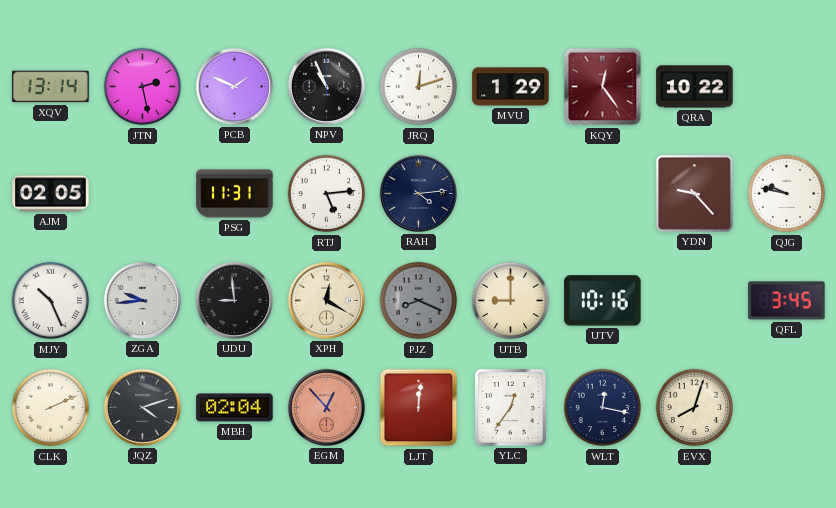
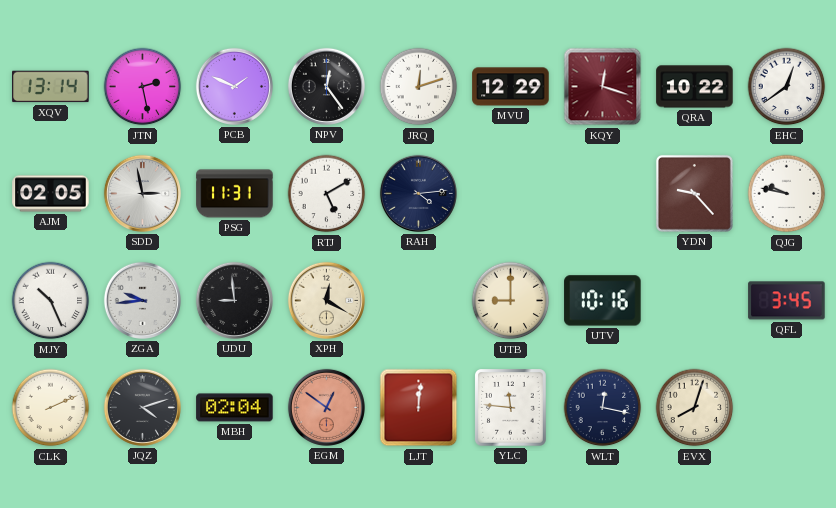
NPV: 10:56 -> 12:24
MVU: 1:29 -> 12:29
KQY: 12:24 -> 12:18
EHC: none -> 12:39
SDD: none -> 2:58
RTJ: 5:14 -> 5:10
PJZ: 8:19 -> none
EGM: 12:53 -> 12:51
YLC: 12:36 -> 11:46
